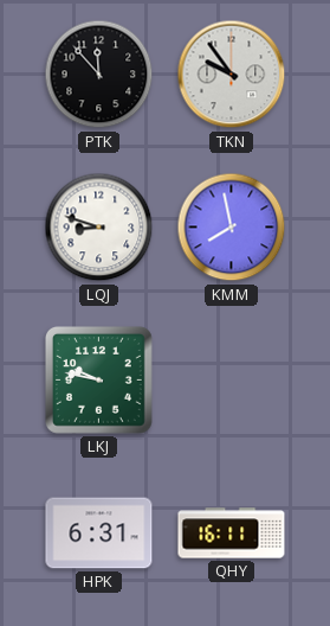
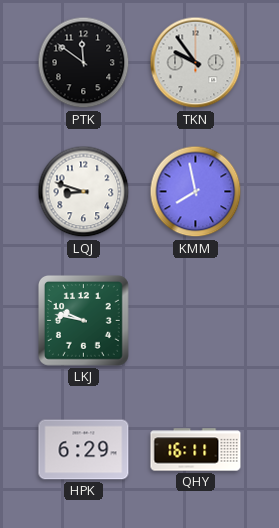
PTK: 11:53 -> 11:51
HPK: 6:31 -> 6:29
